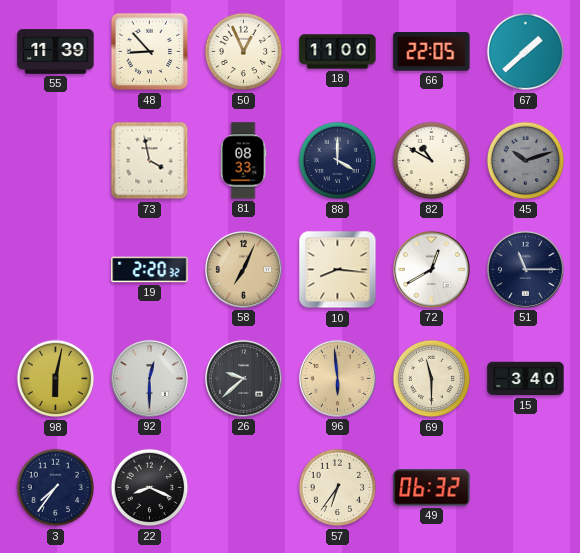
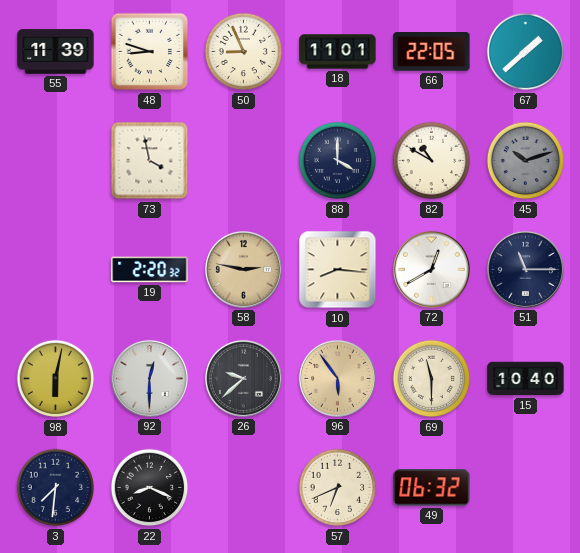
48: 8:53 -> 8:48
50: 12:56 -> 8:56
18: 11:00 -> 11:01
81: 08:33 -> none
58: 7:04 -> 2:47
96: 5:59 -> 5:54
15: 3:40 -> 10:40
3: 7:36 -> 7:31
57: 6:36 -> 6:41
